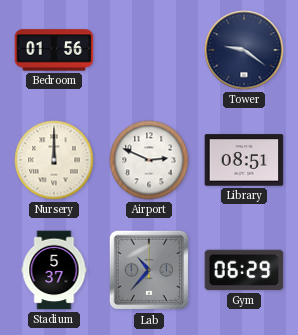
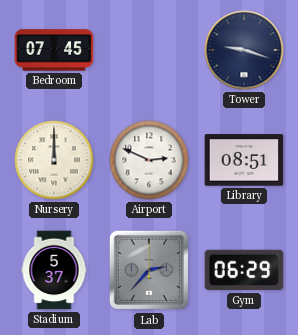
Bedroom: 01:56 -> 07:45
Tower: 9:21 -> 9:18
Lab: 10:37 -> 2:37
